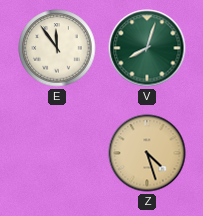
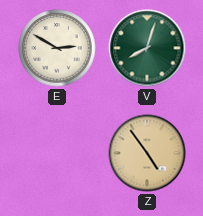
E: 11:54 -> 2:50
Z: 4:27 -> 4:54
